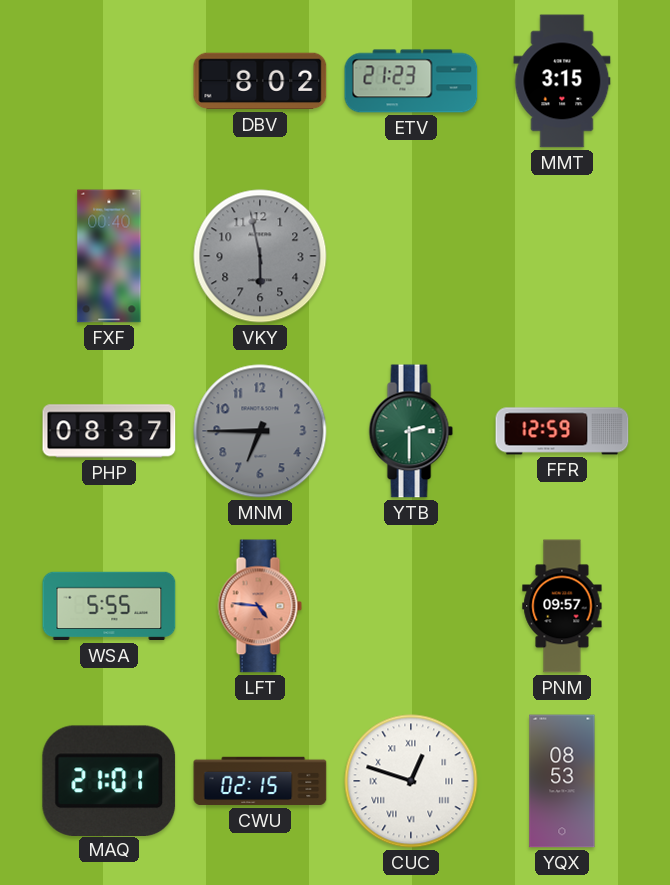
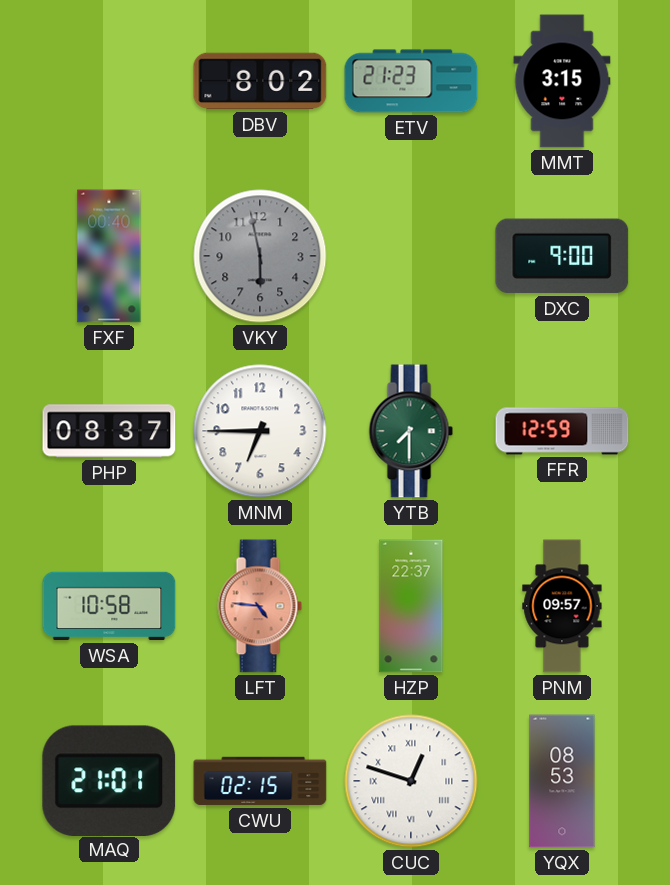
DXC: none -> 9:00
MNM dial: grey -> white
YTB: 2:30 -> 7:30
WSA: 5:55 -> 10:58
HZP: none -> 22:37
